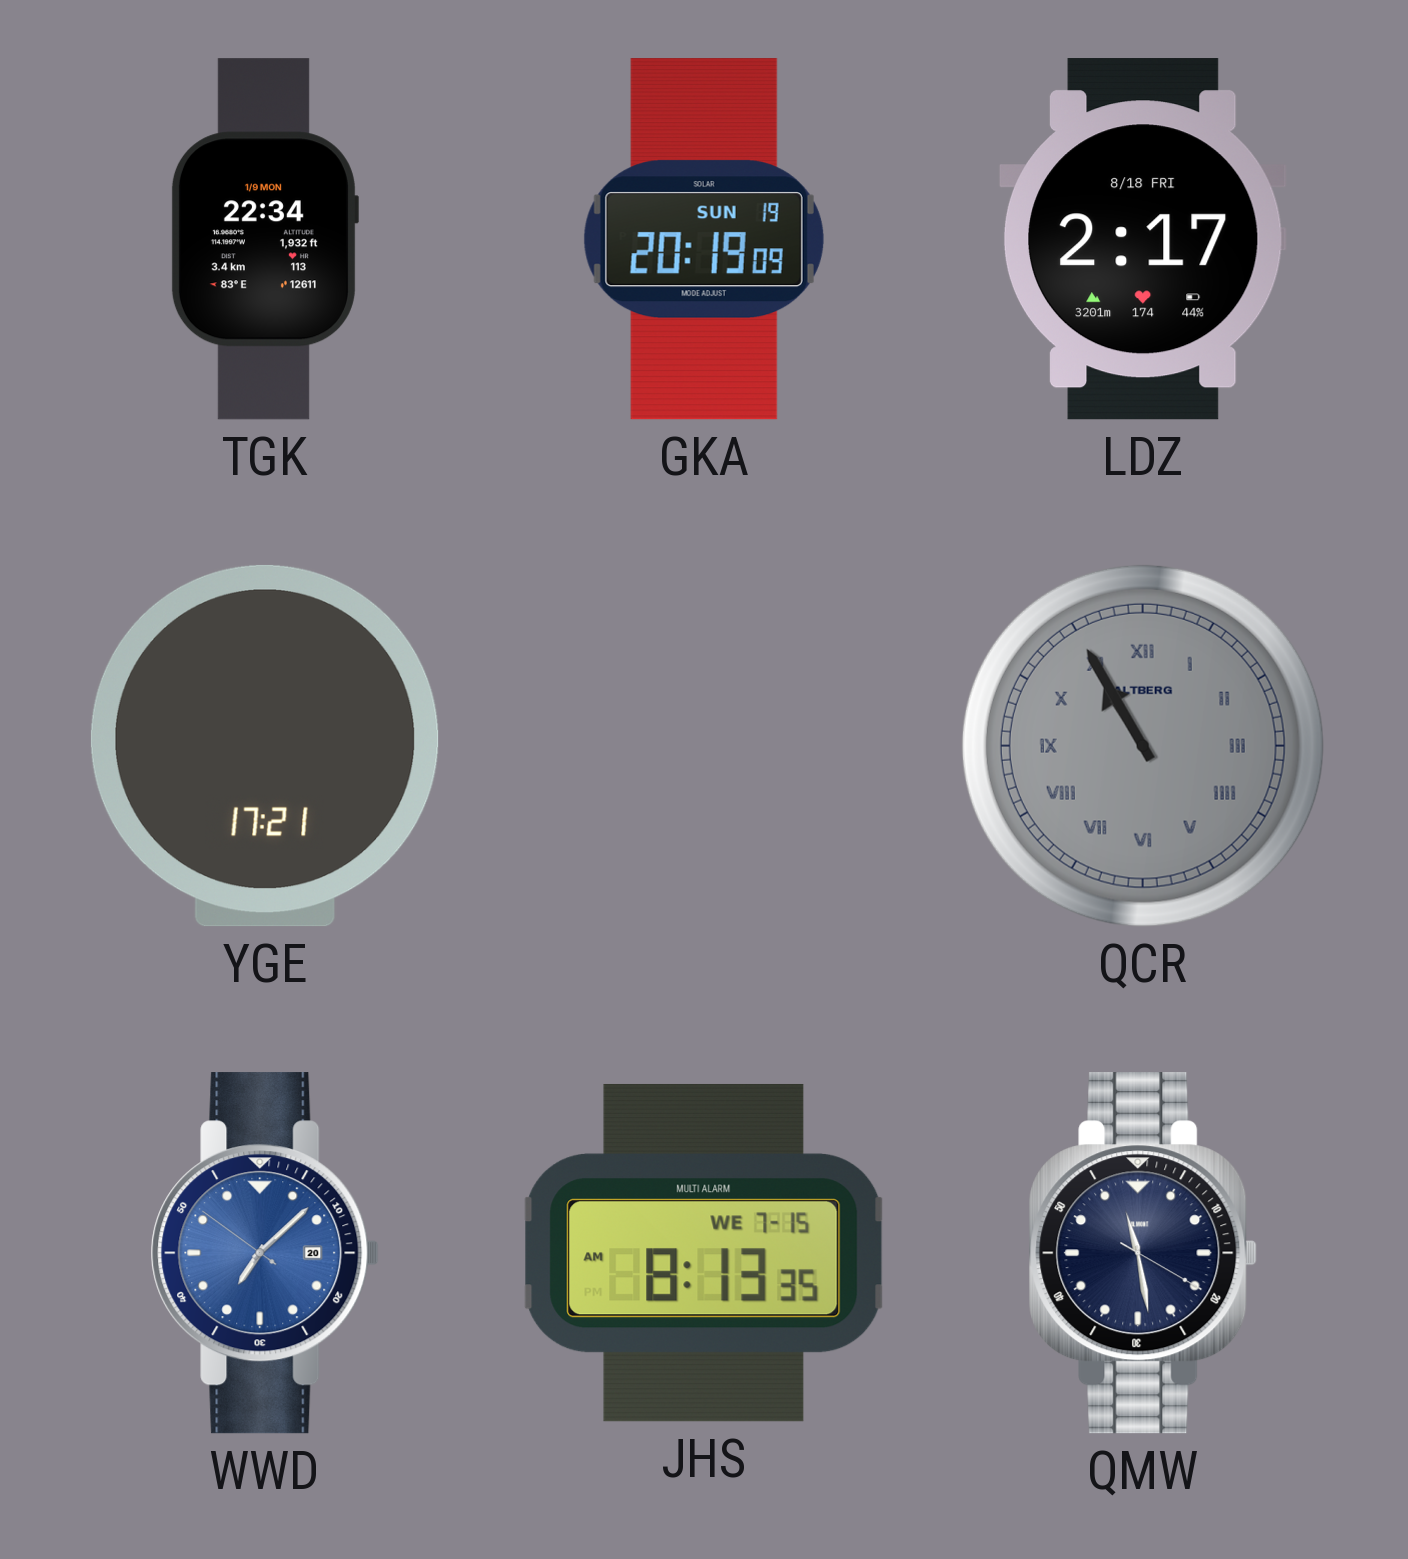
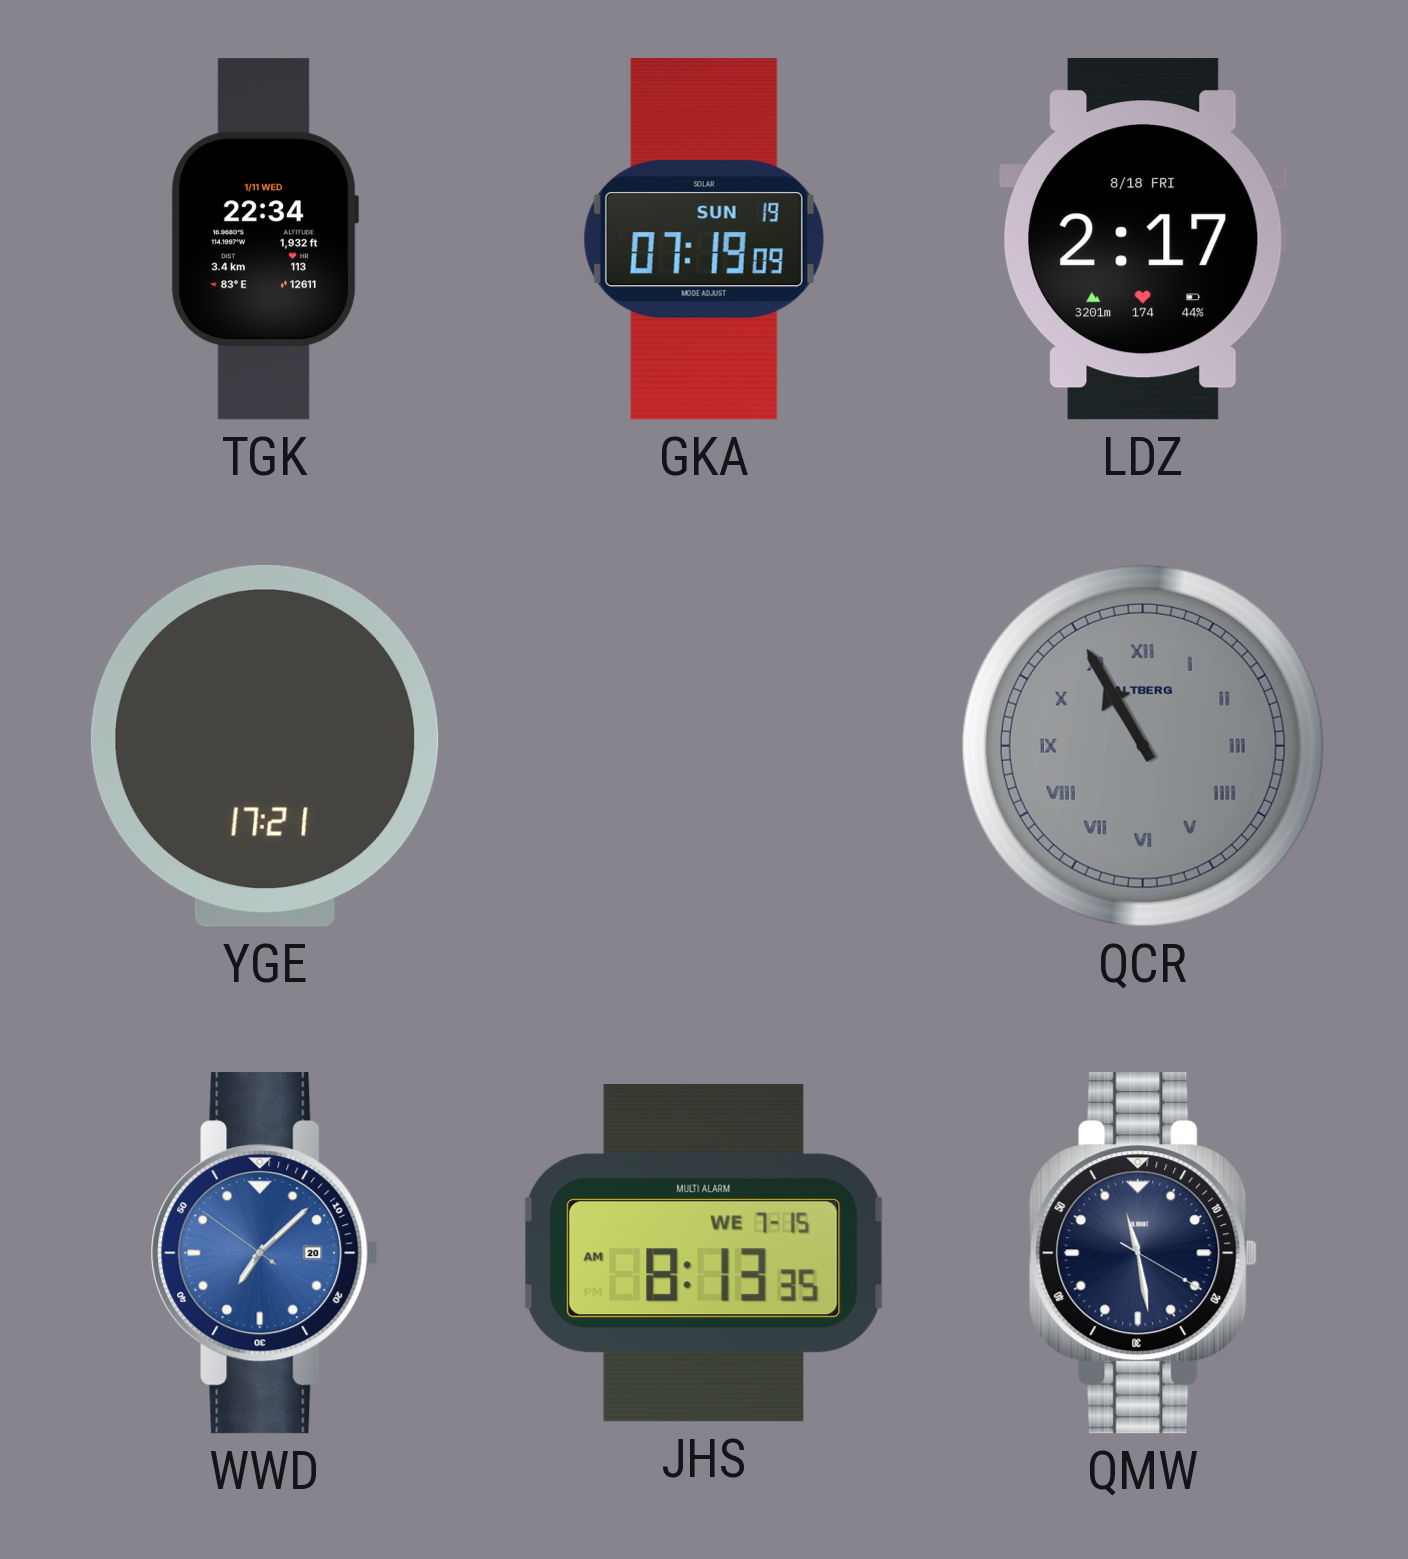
TGK date: 1/9 MON -> 1/11 WED
GKA: 20:19 -> 07:19
